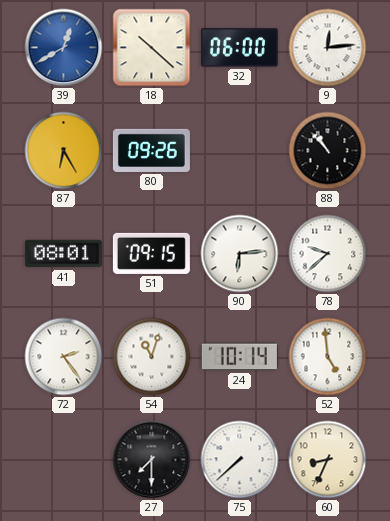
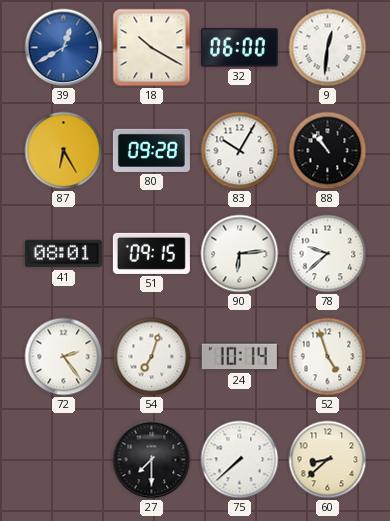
18: 10:22 -> 10:20
9: 12:14 -> 12:31
80: 09:26 -> 09:28
83: none -> 10:05
54: 11:03 -> 7:03
52: 4:59 -> 4:57
60: 8:34 -> 8:38
